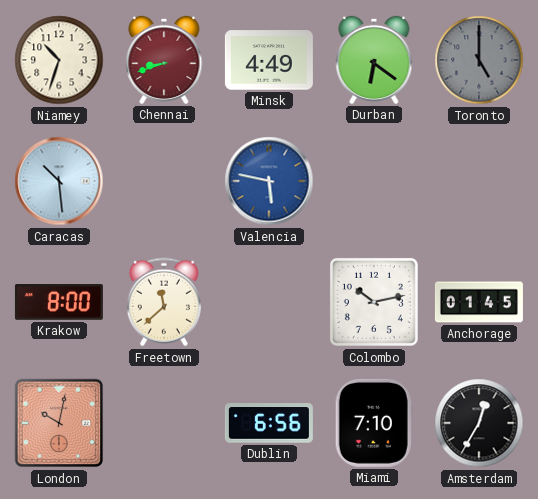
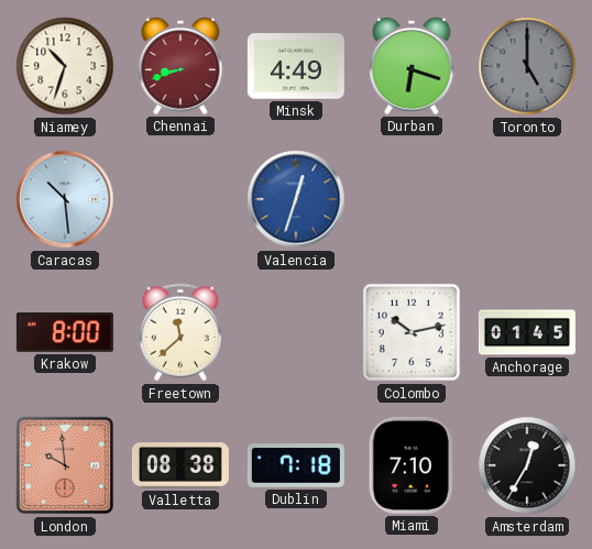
Durban: 6:21 -> 6:18
Valencia: 5:47 -> 12:33
London: 10:02 -> 9:59
Valletta: none -> 08:38
Dublin: 6:56 -> 7:18
